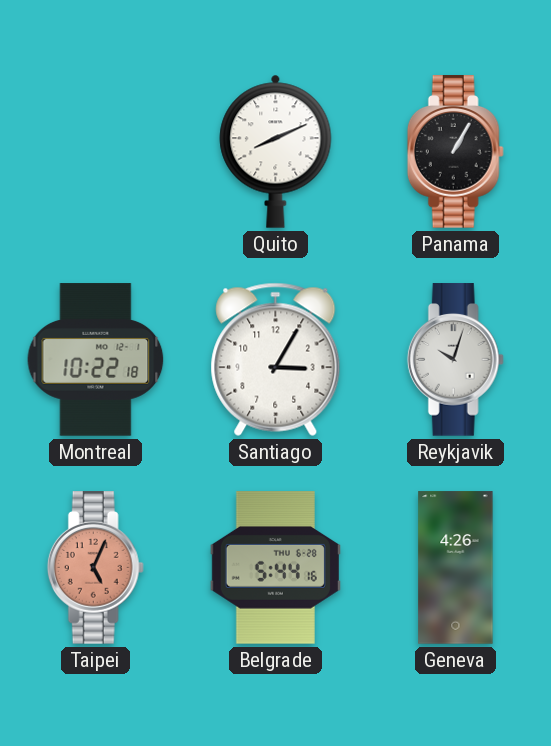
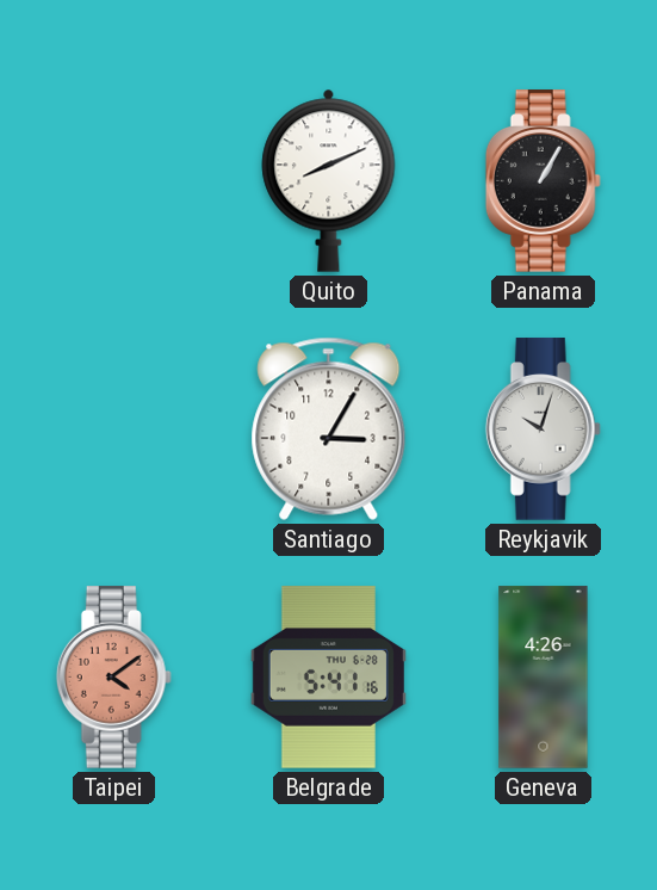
Montreal: 10:22 -> none
Taipei: 5:04 -> 4:09
Belgrade: 5:44 -> 5:41
